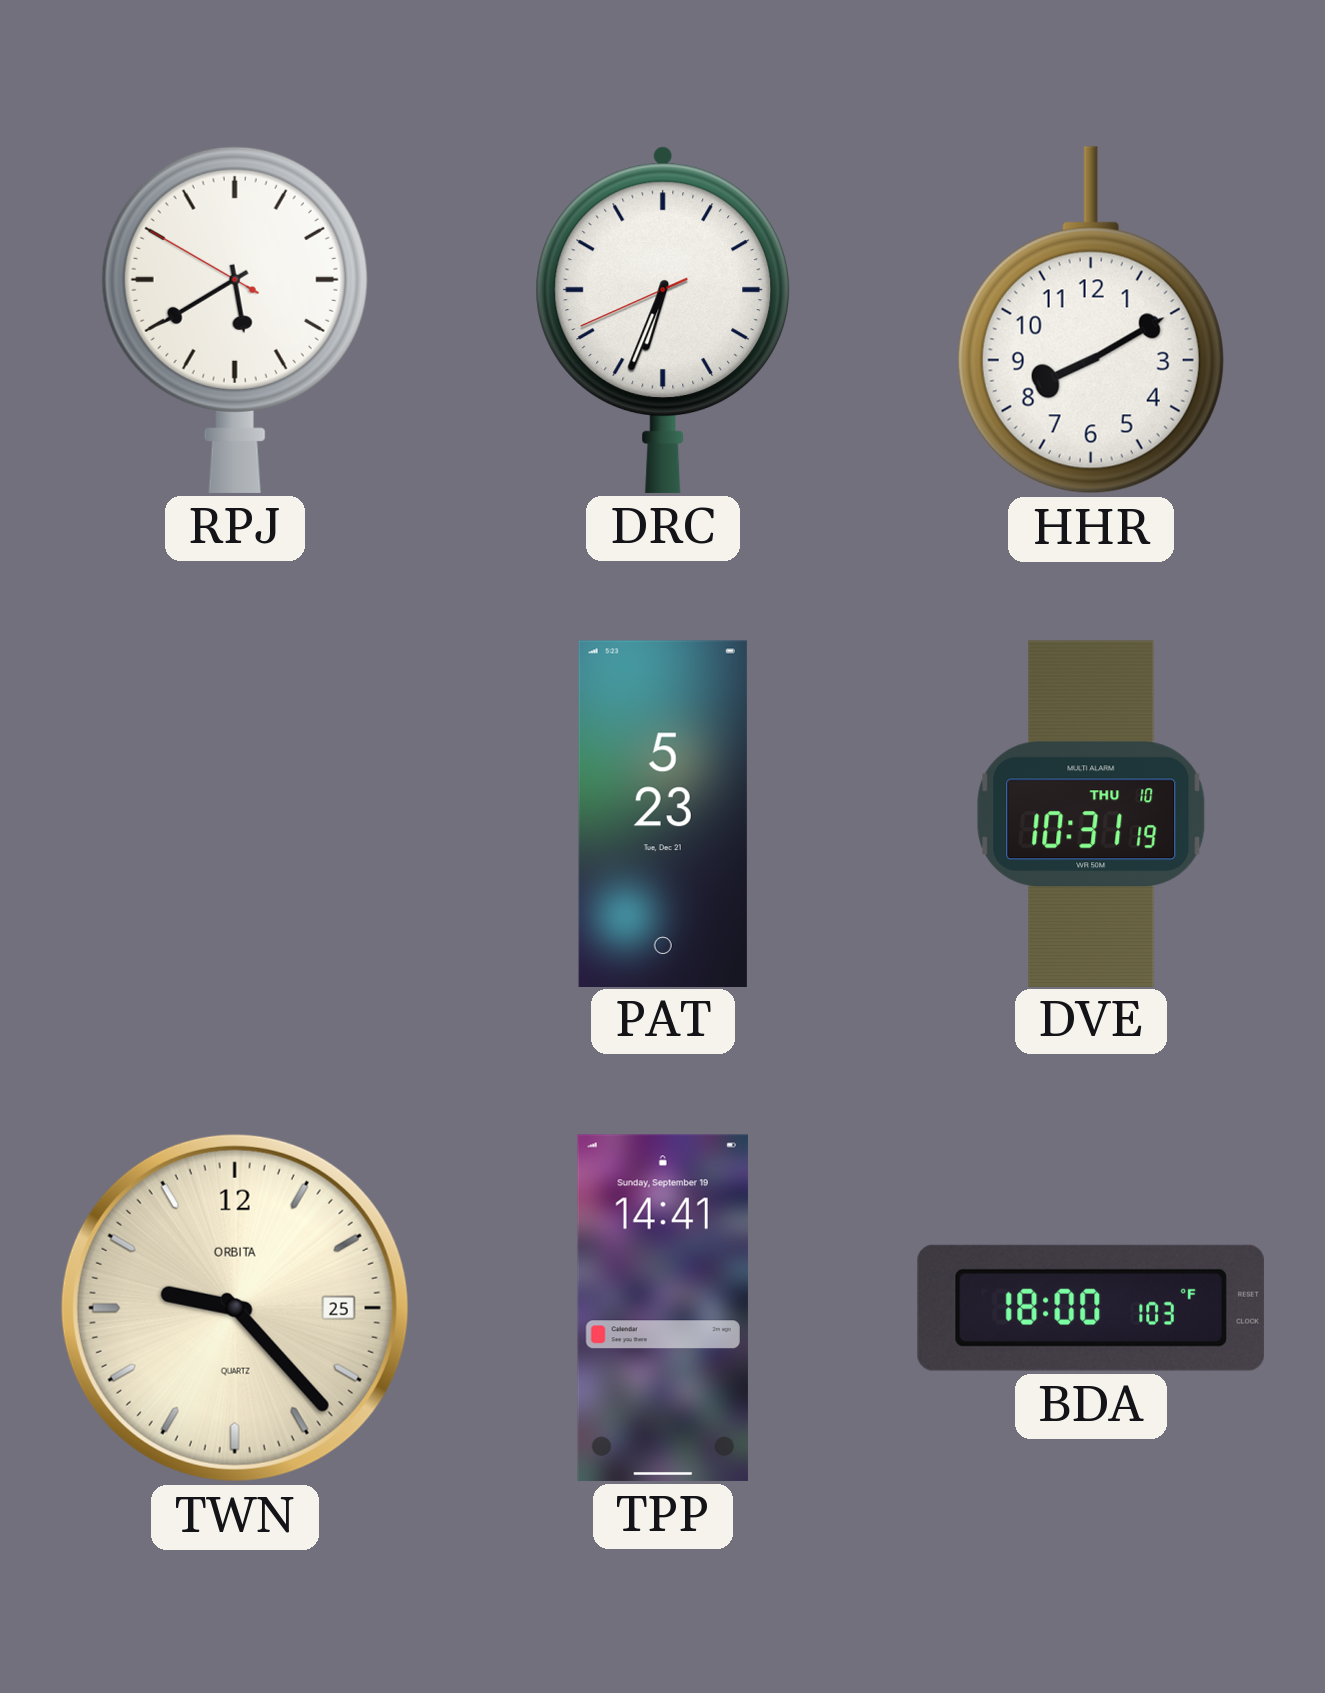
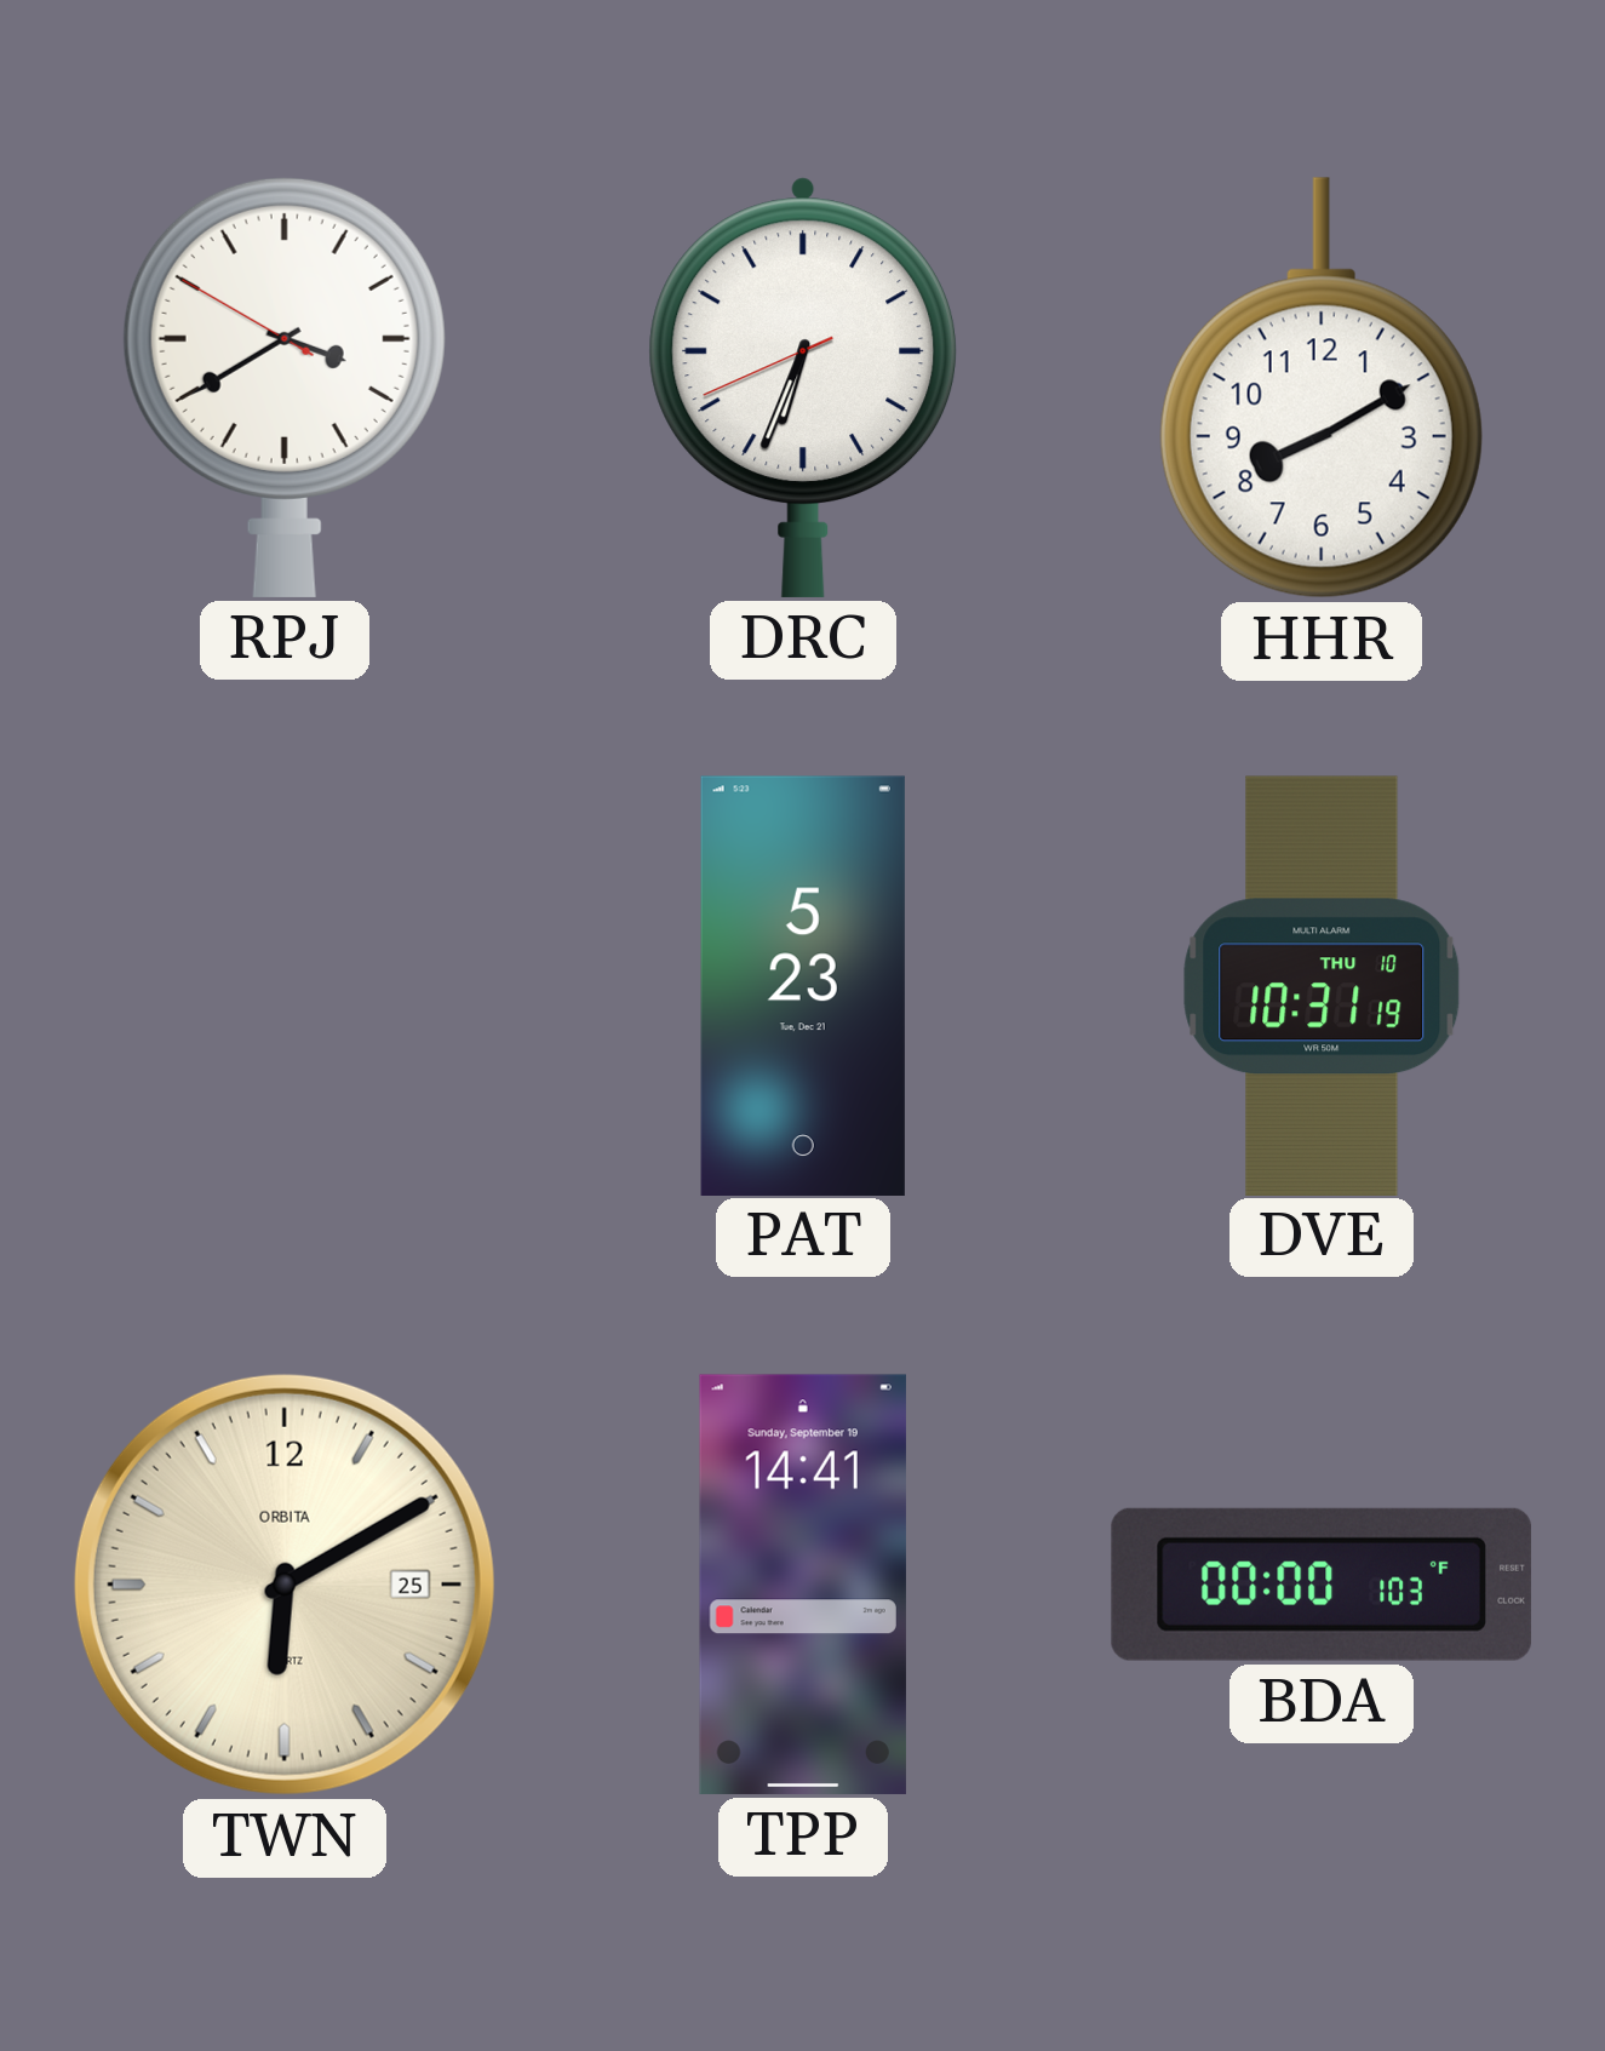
RPJ: 5:39 -> 3:39
TWN: 9:23 -> 6:10
BDA: 18:00 -> 00:00
